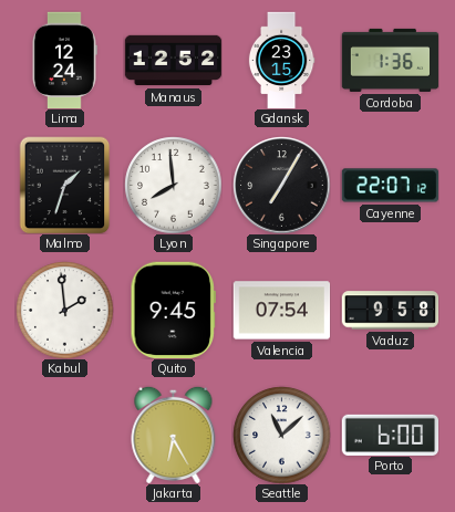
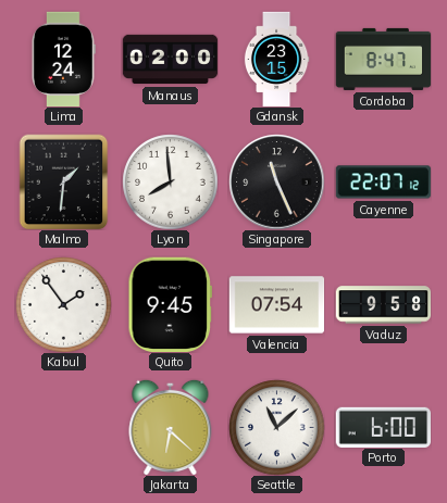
Manaus: 12:52 -> 02:00
Cordoba: 1:36 -> 8:47
Malmo: 1:33 -> 1:31
Singapore: 7:05 -> 11:26
Kabul: 1:59 -> 1:54
Jakarta: 6:25 -> 6:22
